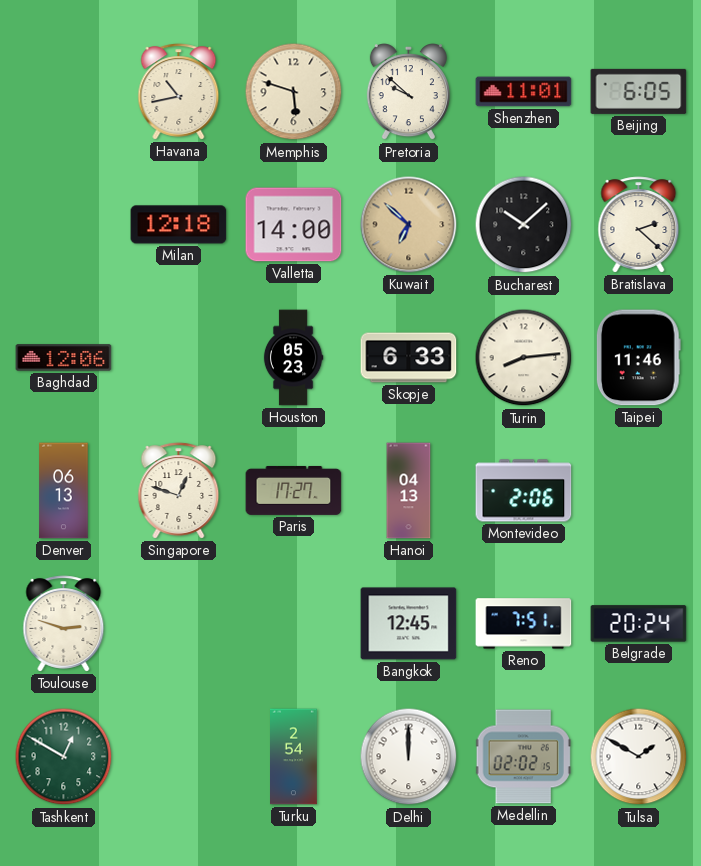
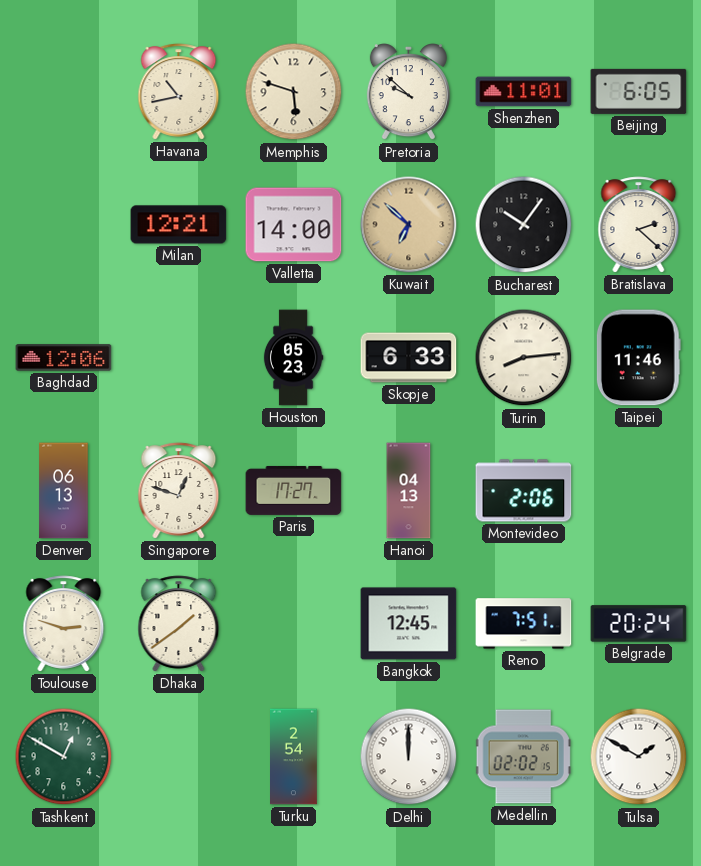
Milan: 12:18 -> 12:21
Bucharest: 10:08 -> 10:06
Dhaka: none -> 1:39
